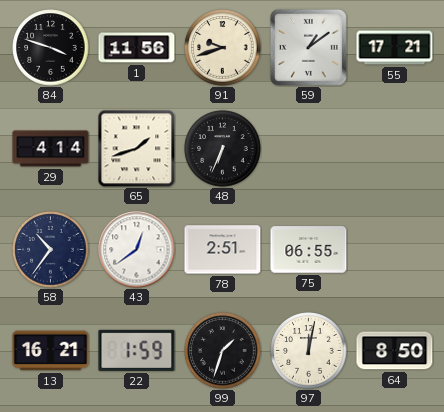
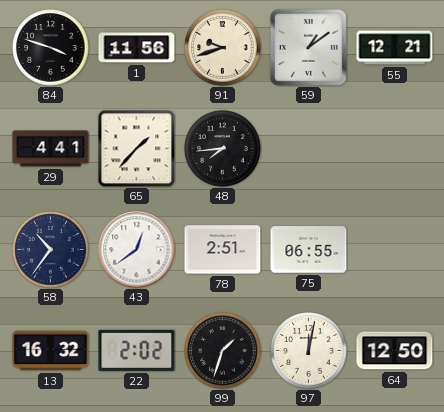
55: 17:21 -> 12:21
29: 4:14 -> 4:41
65: 1:42 -> 1:37
48: 6:34 -> 7:44
13: 16:21 -> 16:32
22: 1:59 -> 2:02
64: 8:50 -> 12:50
